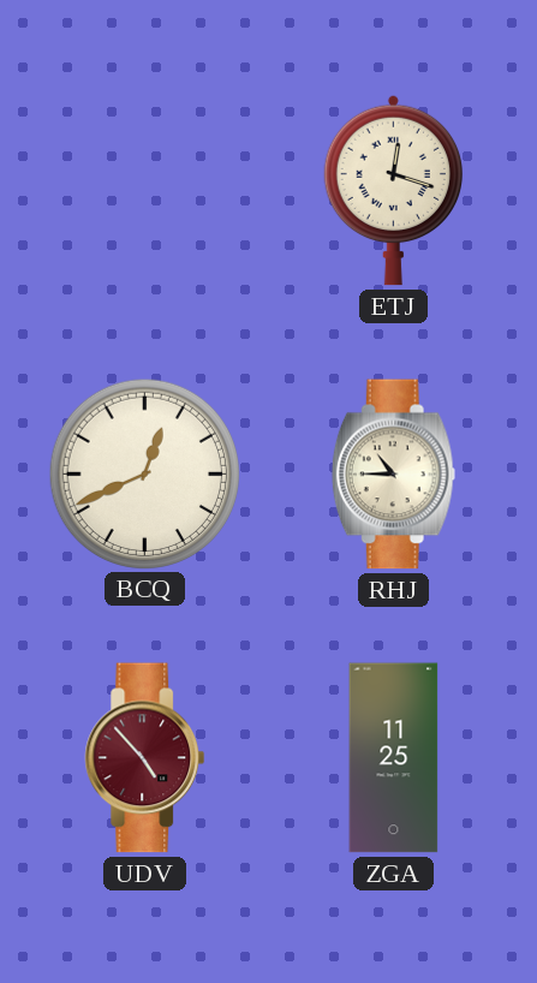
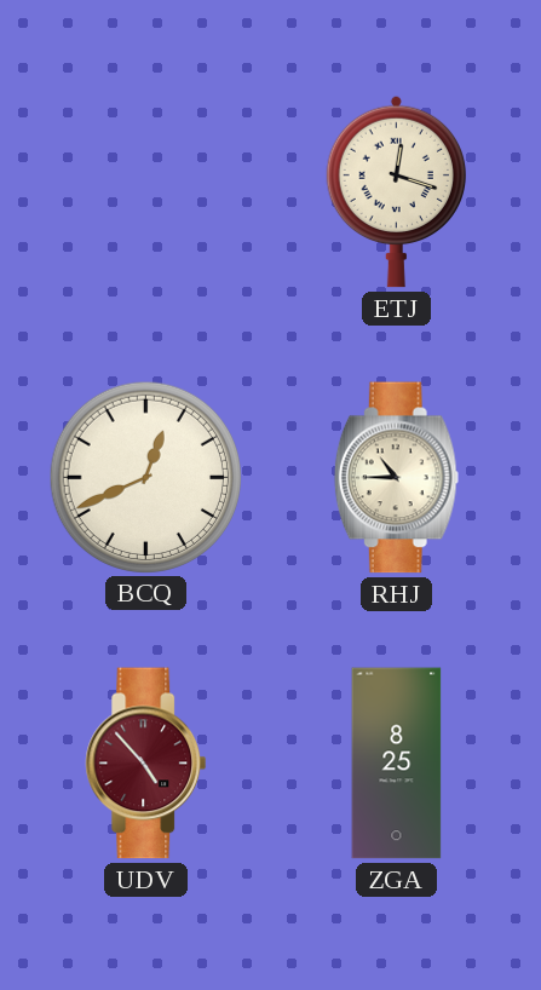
ZGA: 11:25 -> 8:25
